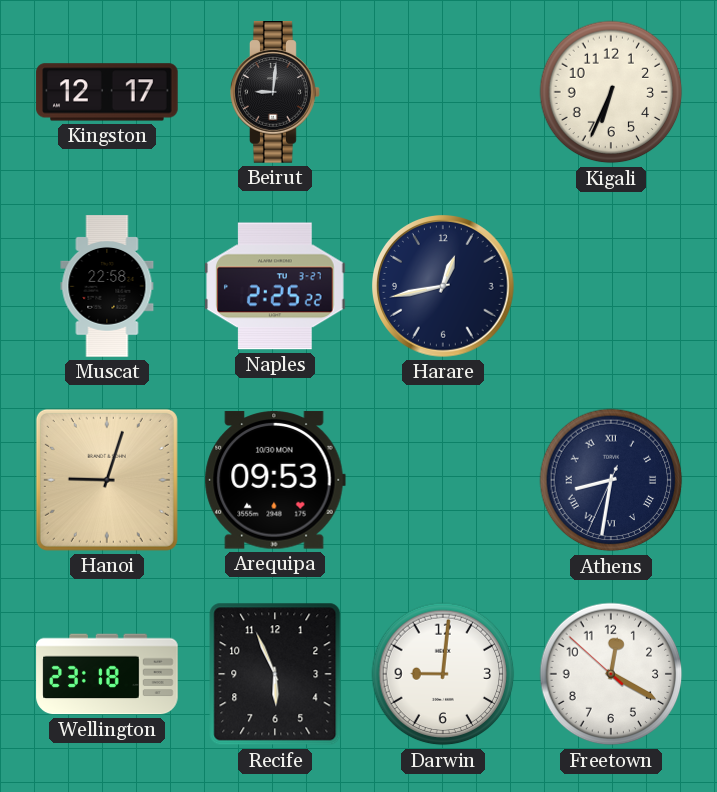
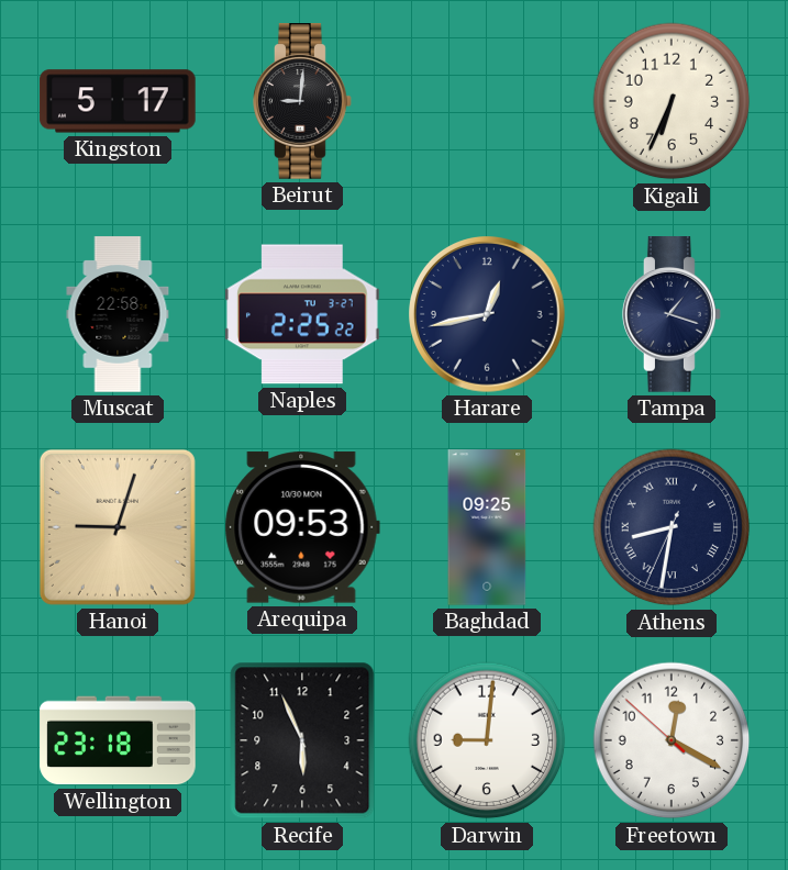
Kingston: 12:17 -> 5:17
Tampa: none -> 1:18
Baghdad: none -> 09:25
